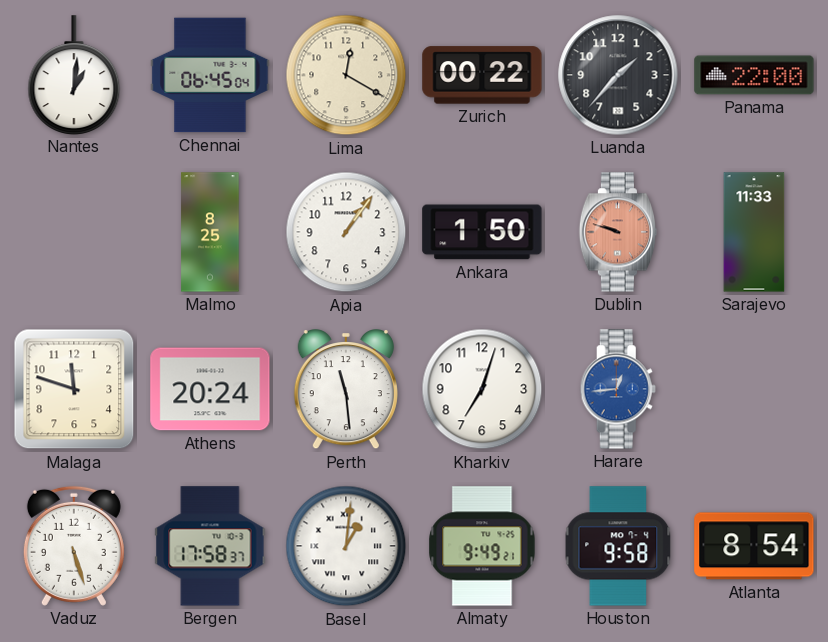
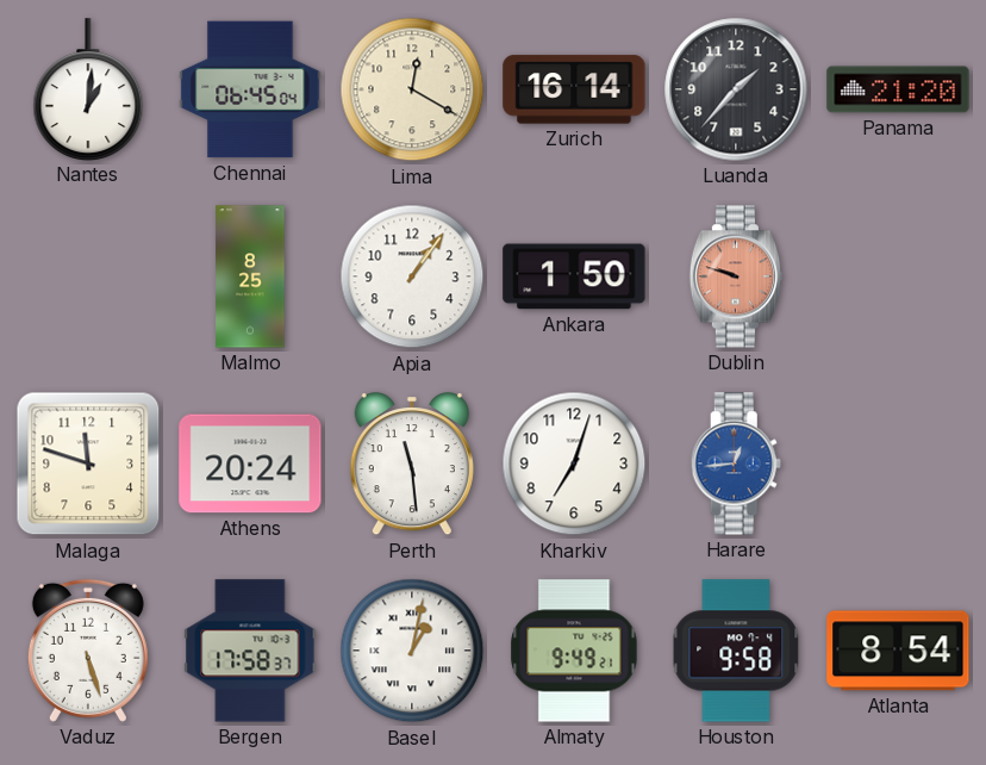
Zurich: 00:22 -> 16:14
Panama: 22:00 -> 21:20
Sarajevo: 11:33 -> none
Basel: 1:01 -> 1:02
